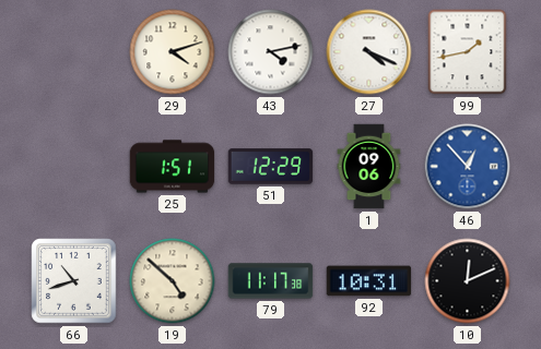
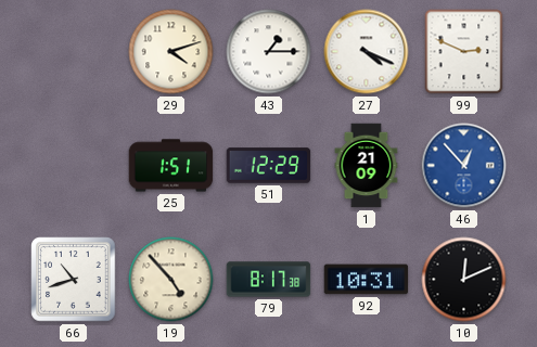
43: 4:13 -> 1:15
99: 1:43 -> 2:49
1: 09:06 -> 21:09
19: 4:52 -> 4:53
79: 11:17 -> 8:17
